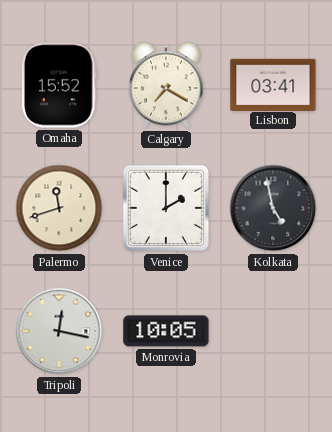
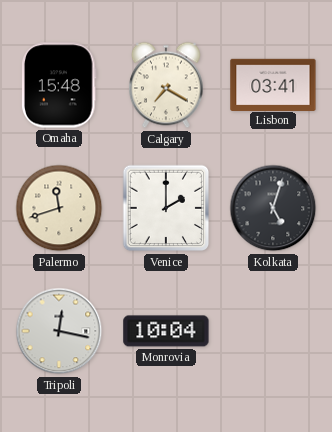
Omaha: 15:52 -> 15:48
Kolkata: 4:58 -> 5:03
Monrovia: 10:05 -> 10:04
